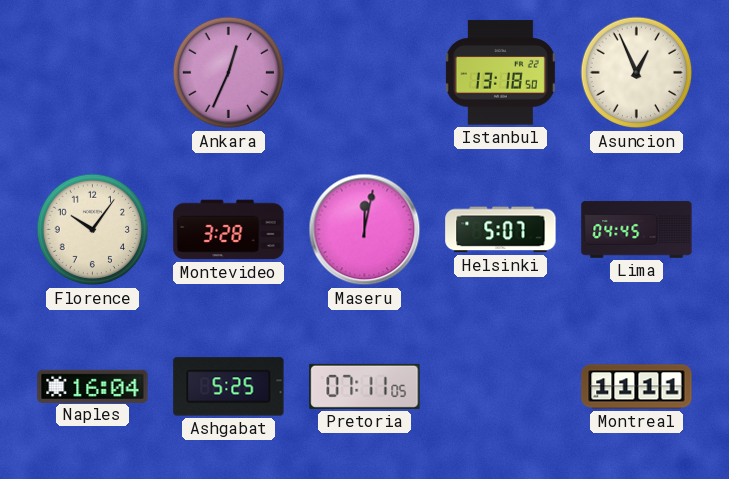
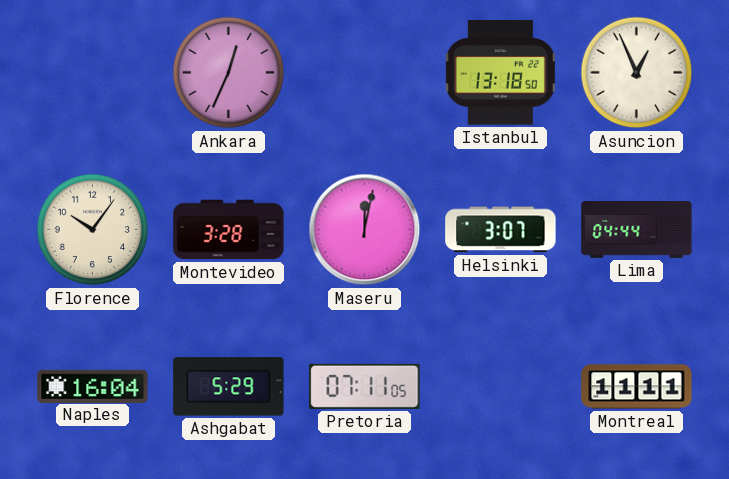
Helsinki: 5:07 -> 3:07
Lima: 04:45 -> 04:44
Ashgabat: 5:25 -> 5:29
